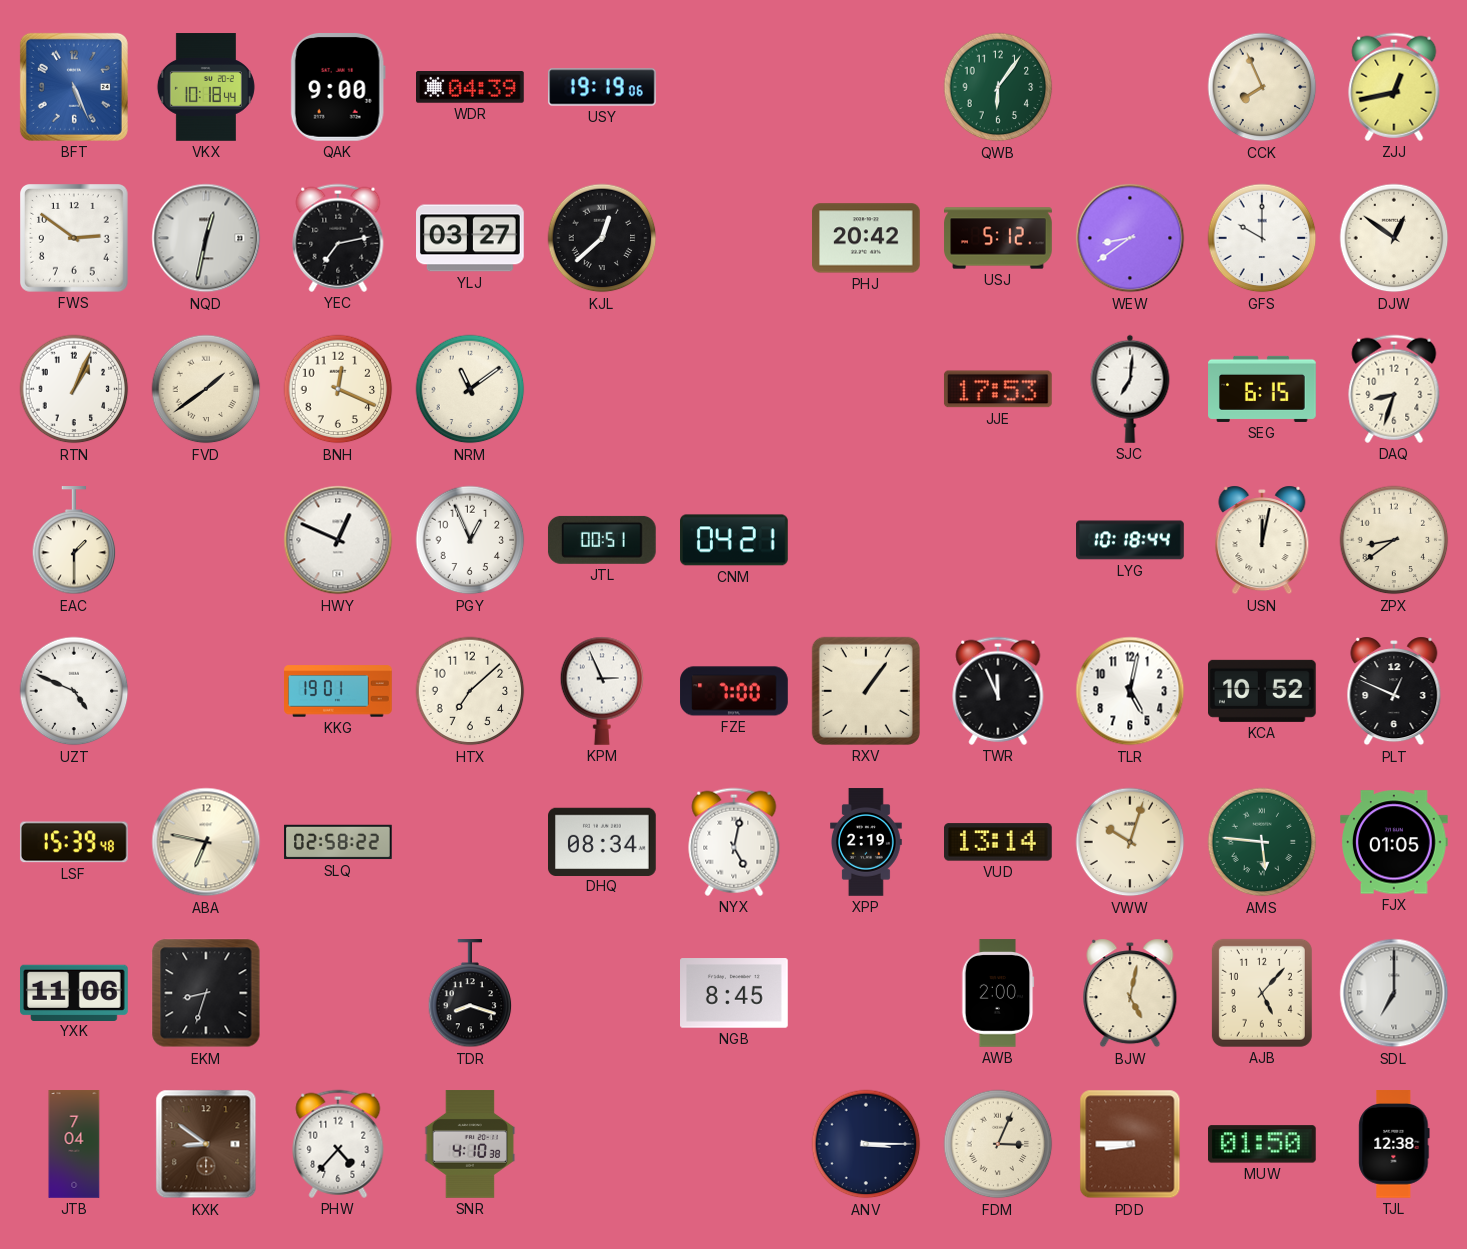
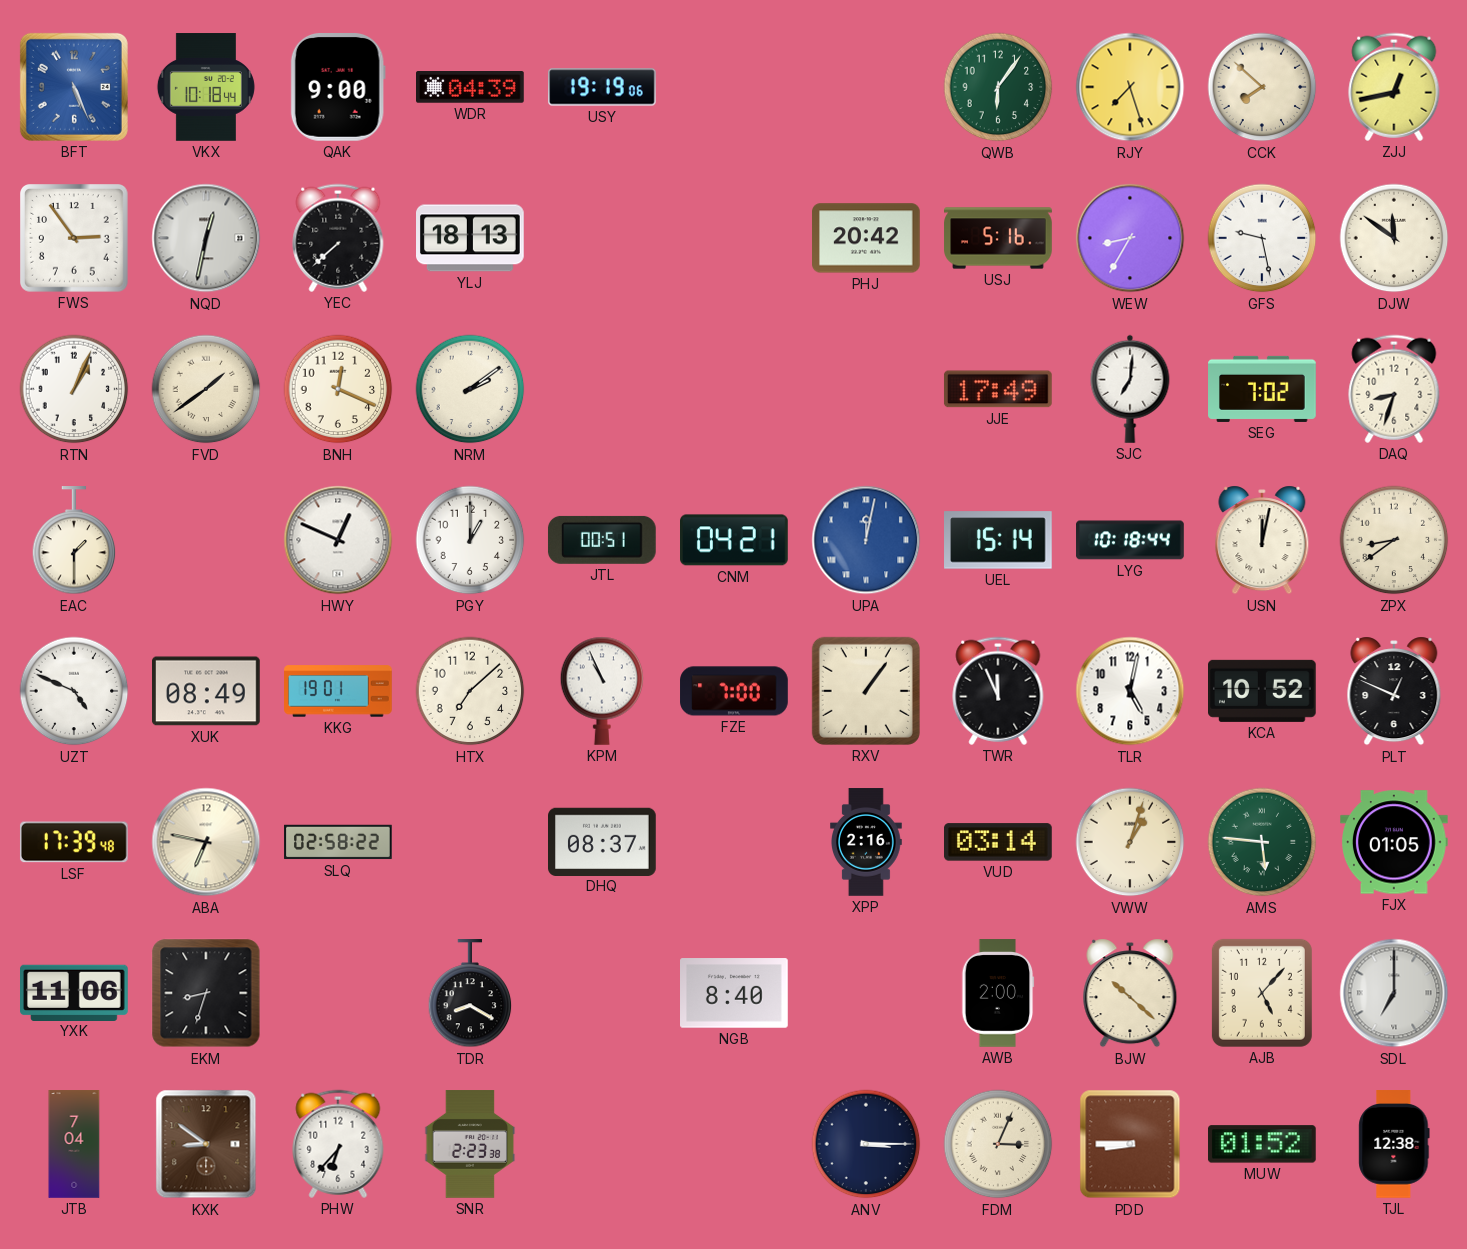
RJY: none -> 7:27
CCK: 7:56 -> 7:52
FWS: 2:51 -> 2:54
YEC: 7:13 -> 7:38
YLJ: 03:27 -> 18:13
KJL: 12:38 -> none
USJ: 5:12 -> 5:16
WEW: 8:39 -> 8:35
GFS: 10:00 -> 9:28
DJW: 12:51 -> 11:51
NRM: 11:09 -> 2:09
JJE: 17:53 -> 17:49
SEG: 6:15 -> 7:02
PGY: 12:56 -> 1:00
UPA: none -> 12:02
UEL: none -> 15:14
XUK: none -> 08:49
KPM: 2:56 -> 10:56
LSF: 15:39 -> 17:39
DHQ: 08:34 -> 08:37
NYX: 5:02 -> none
XPP: 2:19 -> 2:16
VUD: 13:14 -> 03:14
VWW: 10:03 -> 1:03
TDR: 8:18 -> 8:20
NGB: 8:45 -> 8:40
BJW: 5:02 -> 10:22
PHW: 4:37 -> 6:37
SNR: 4:10 -> 2:23
MUW: 01:50 -> 01:52
